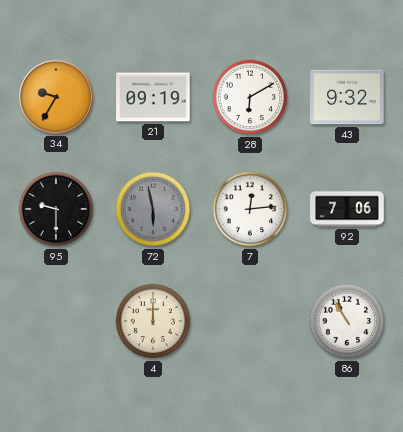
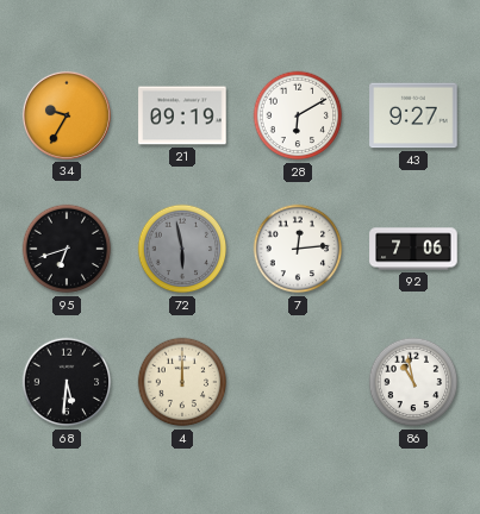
43: 9:32 -> 9:27
95: 9:30 -> 6:42
68: none -> 5:31
86: 10:55 -> 10:58
